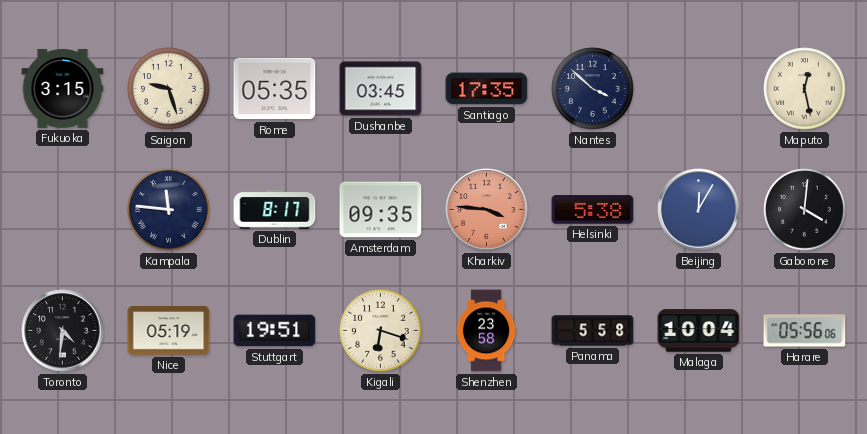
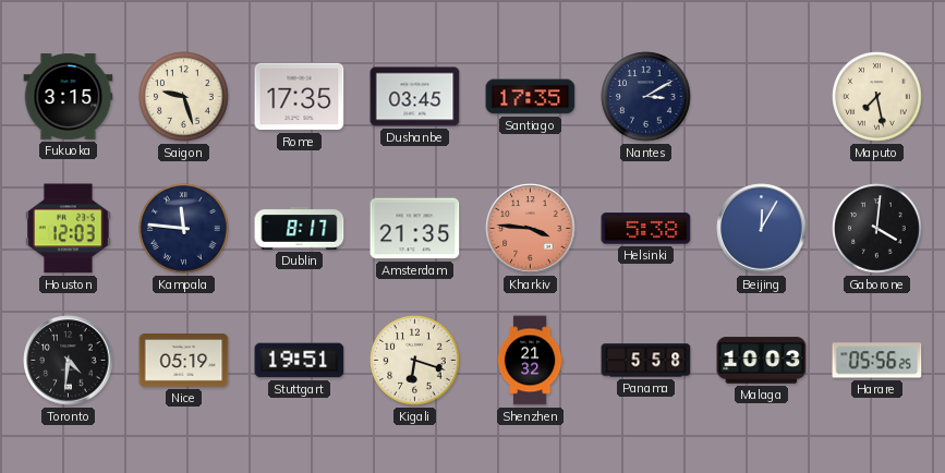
Rome: 05:35 -> 17:35
Nantes: 3:52 -> 3:10
Maputo: 12:28 -> 7:28
Houston: none -> 12:03
Amsterdam: 09:35 -> 21:35
Shenzhen: 23:58 -> 21:32
Malaga: 10:04 -> 10:03
Harare: 05:56:06 -> 05:56:25
